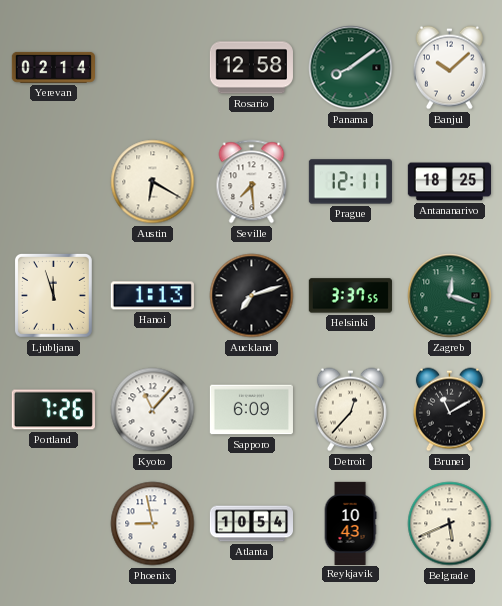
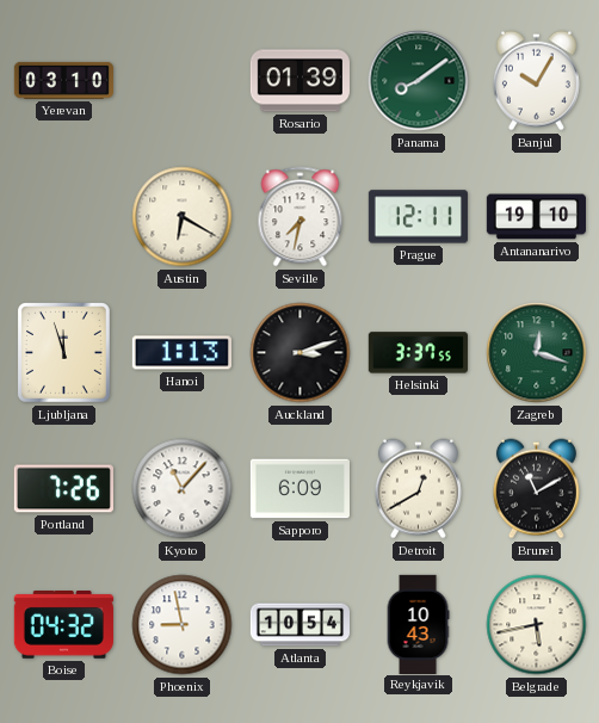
Yerevan: 02:14 -> 03:10
Rosario: 12:58 -> 01:39
Banjul: 10:08 -> 10:05
Seville: 7:29 -> 7:32
Antananarivo: 18:25 -> 19:10
Auckland: 7:12 -> 3:12
Detroit: 12:37 -> 12:40
Boise: none -> 04:32
Belgrade: 5:41 -> 5:43
